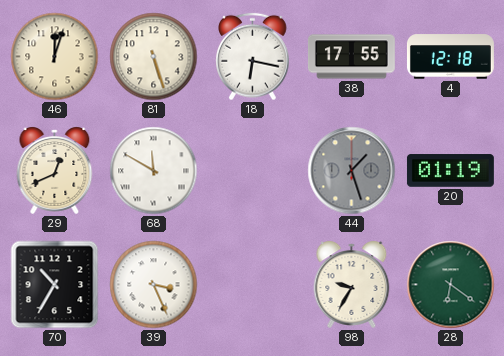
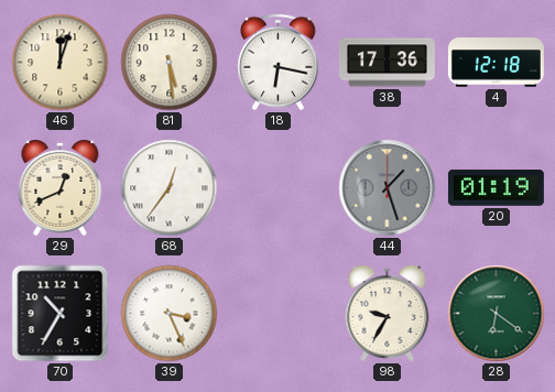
81: 5:27 -> 5:29
38: 17:55 -> 17:36
68: 11:50 -> 12:36
